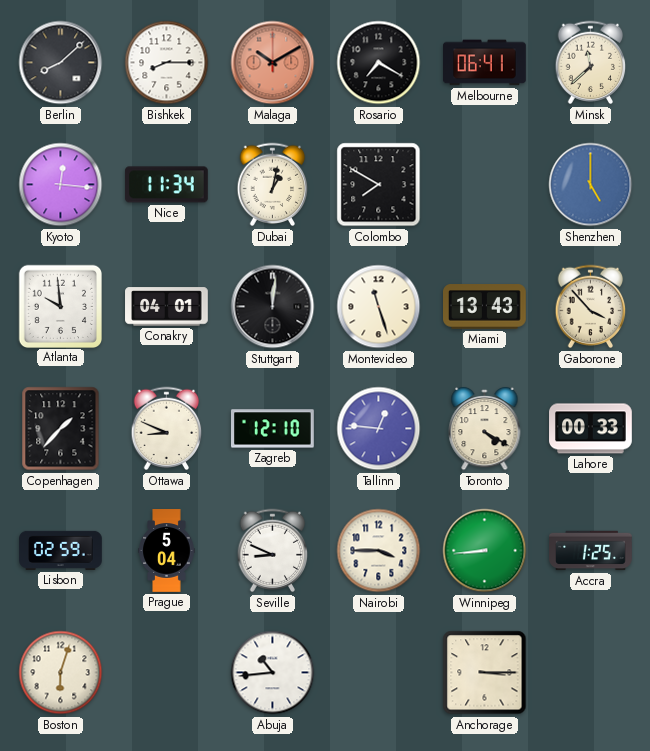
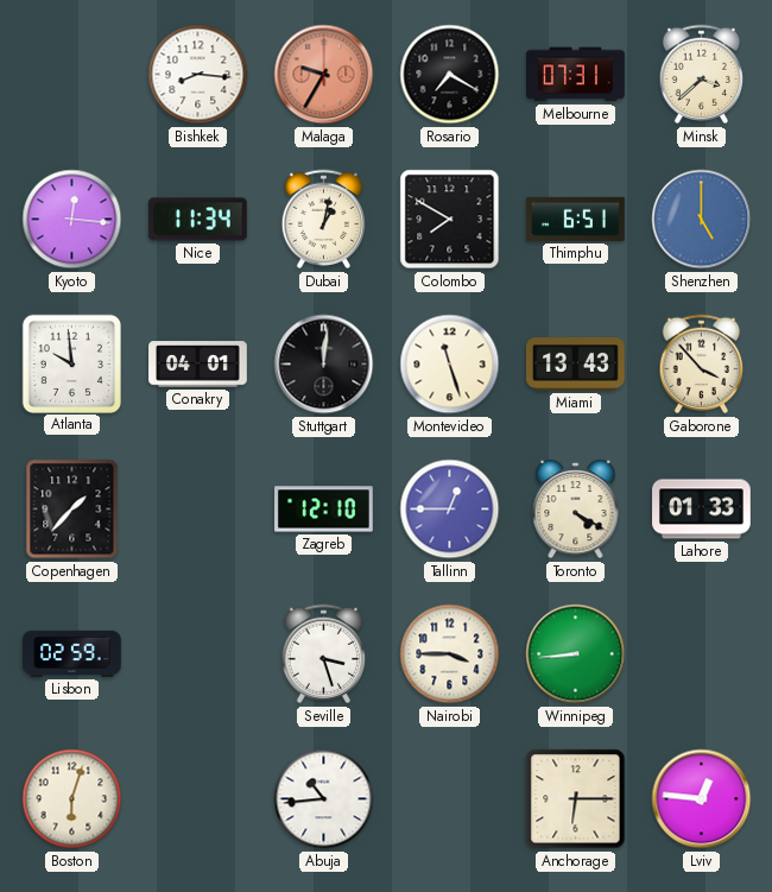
Berlin: 8:08 -> none
Bishkek: 8:15 -> 8:16
Malaga: 10:10 -> 9:35
Melbourne: 06:41 -> 07:31
Minsk: 11:38 -> 3:38
Thimphu: none -> 6:51
Ottawa: 8:49 -> none
Tallinn: 12:46 -> 12:45
Lahore: 00:33 -> 01:33
Prague: 5:04 -> none
Seville: 8:49 -> 3:27
Accra: 1:25 -> none
Anchorage: 3:15 -> 6:15
Lviv: none -> 12:46
